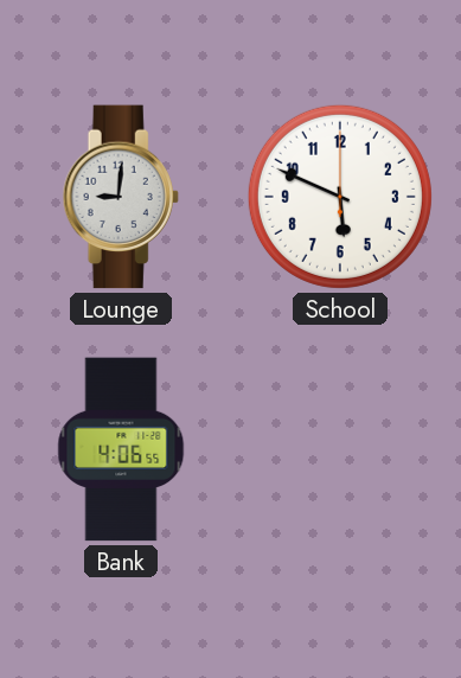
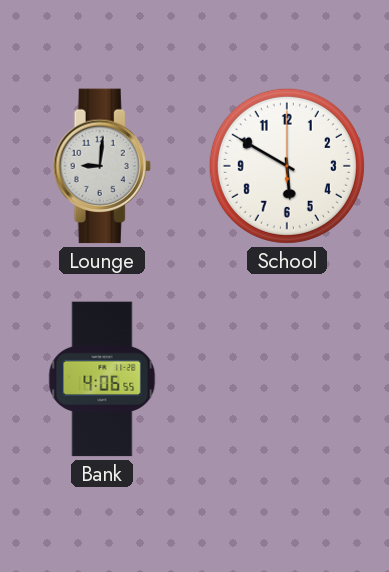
School: 5:49 -> 5:50
